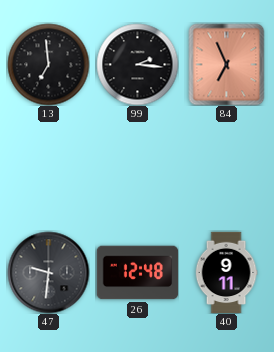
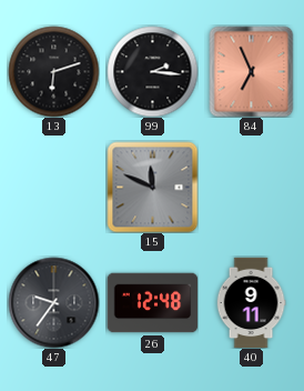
13: 6:59 -> 6:12
15: none -> 11:49
47: 9:31 -> 9:36
